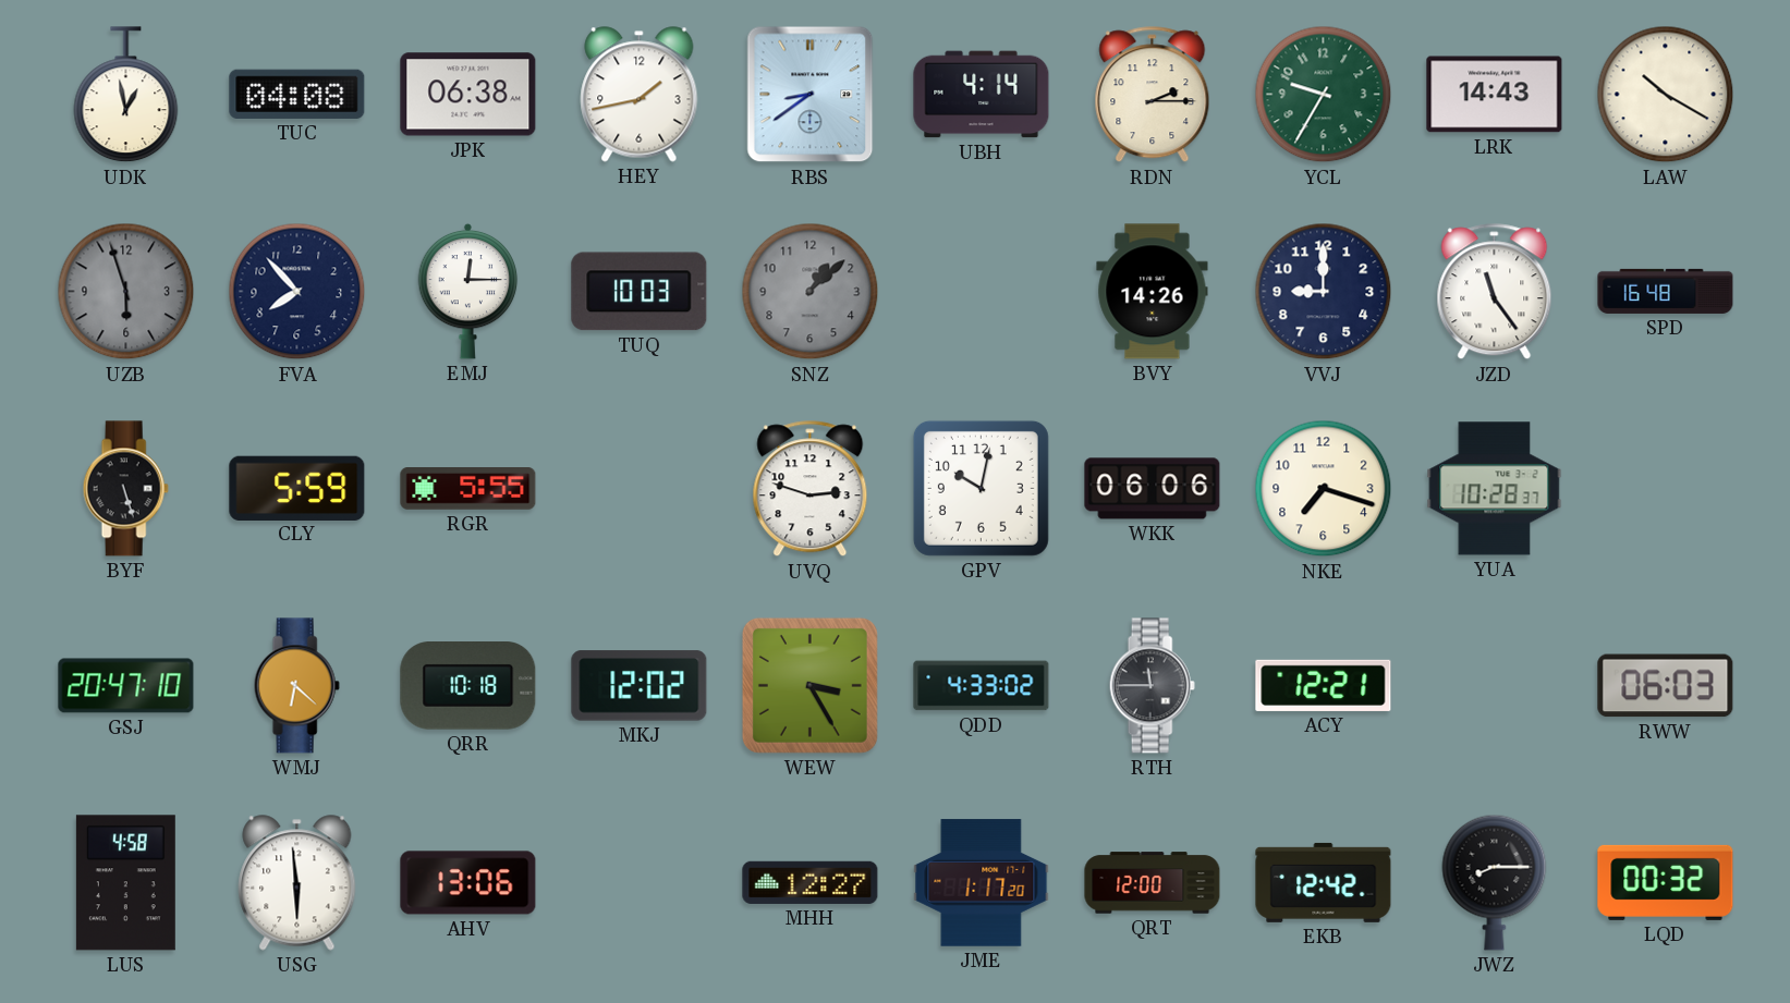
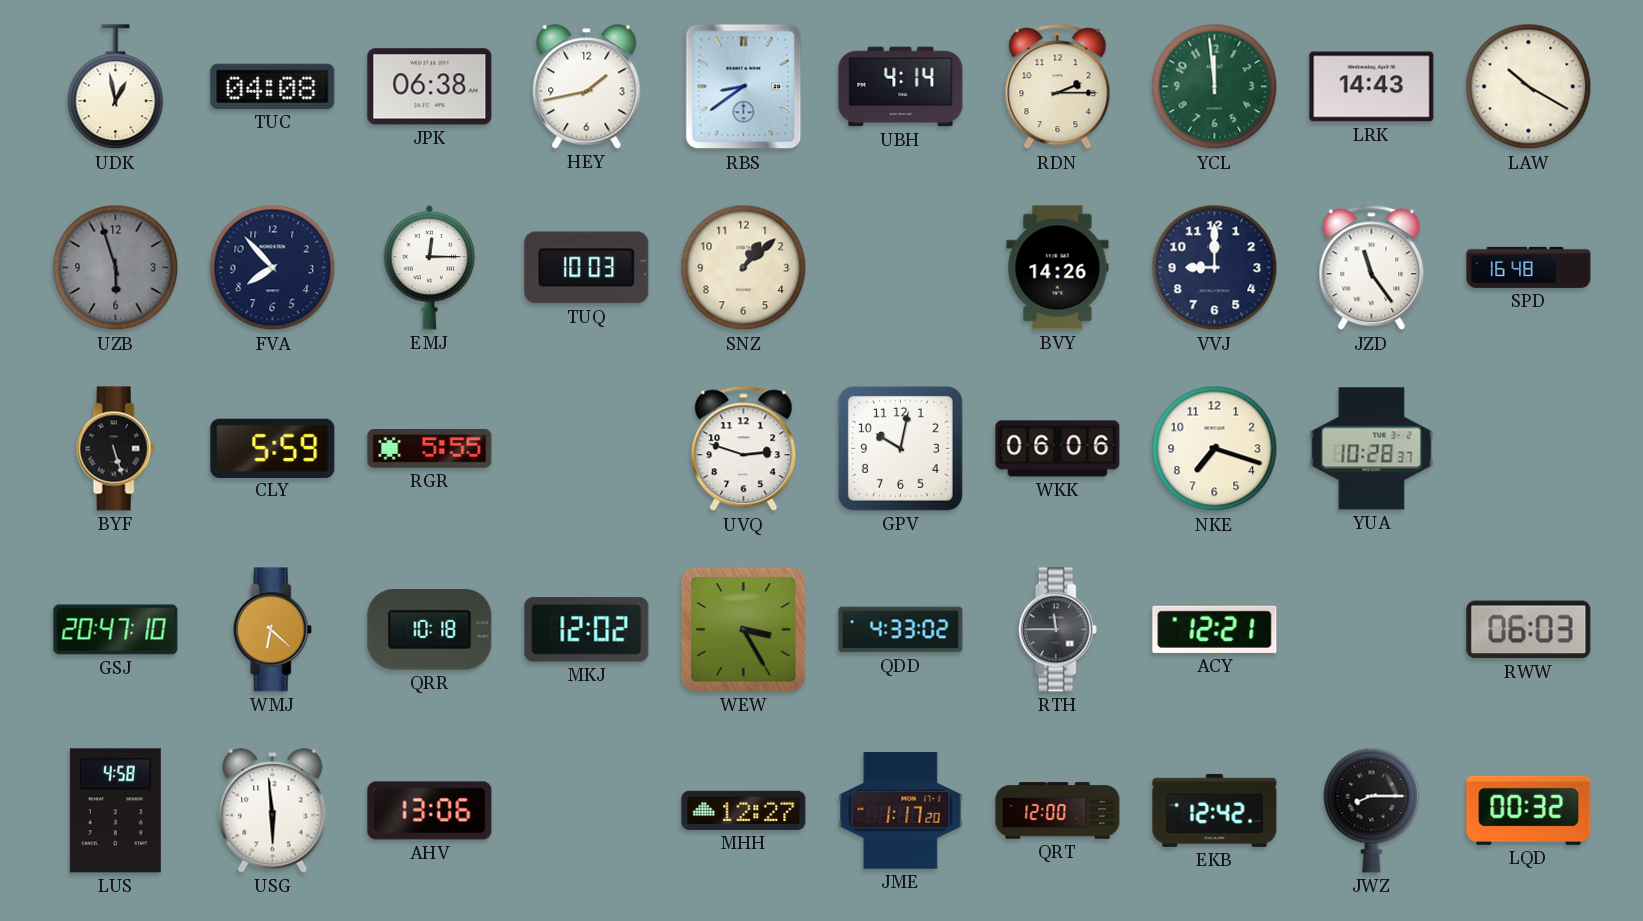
YCL: 9:35 -> 11:59
SNZ dial: grey -> cream
